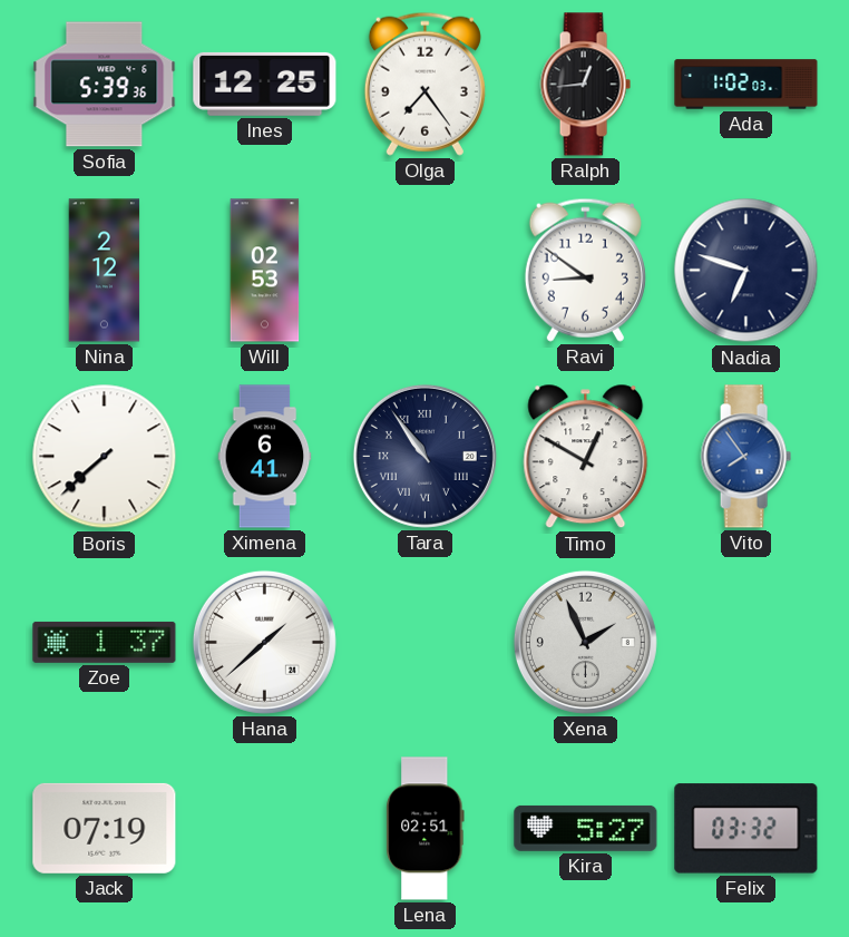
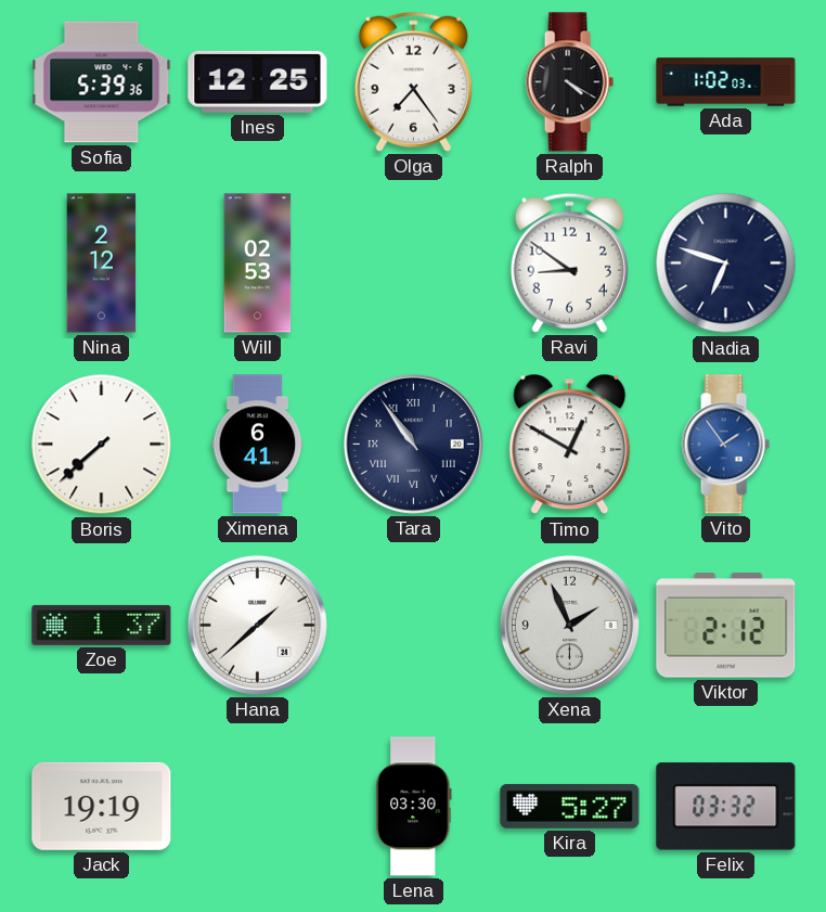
Ralph: 12:44 -> 4:20
Vito: 7:54 -> 1:54
Viktor: none -> 2:12
Jack: 07:19 -> 19:19
Lena: 02:51 -> 03:30
